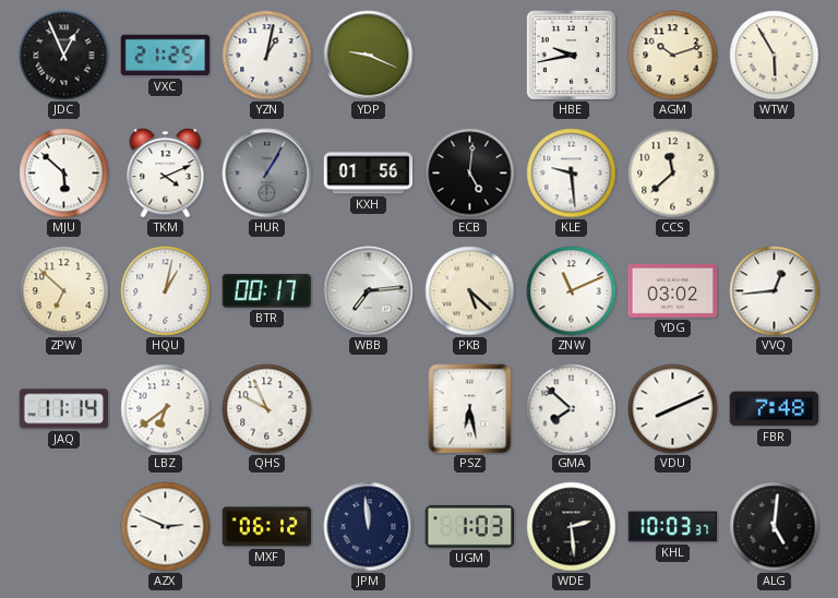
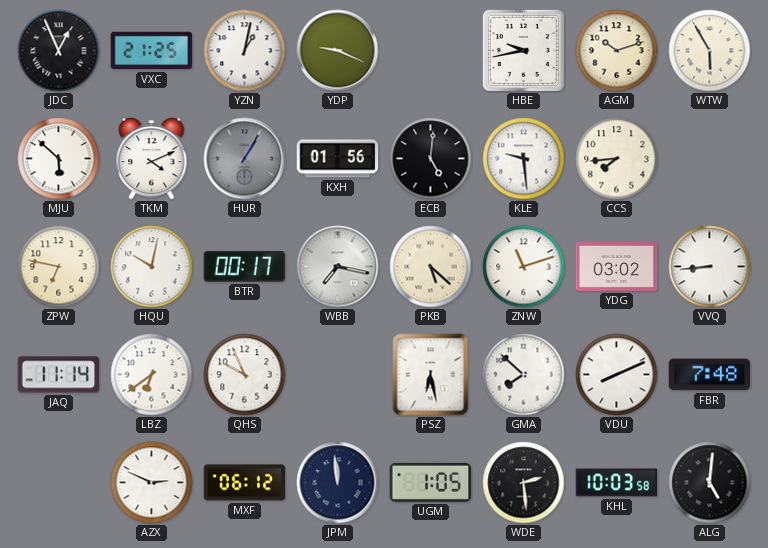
CCS: 11:38 -> 7:44
ZPW: 6:52 -> 6:47
HQU: 1:02 -> 10:02
WBB: 7:14 -> 7:17
ZNW: 11:11 -> 11:12
VVQ: 12:44 -> 8:44
UGM: 1:03 -> 1:05
KHL: 10:03:37 -> 10:03:58
